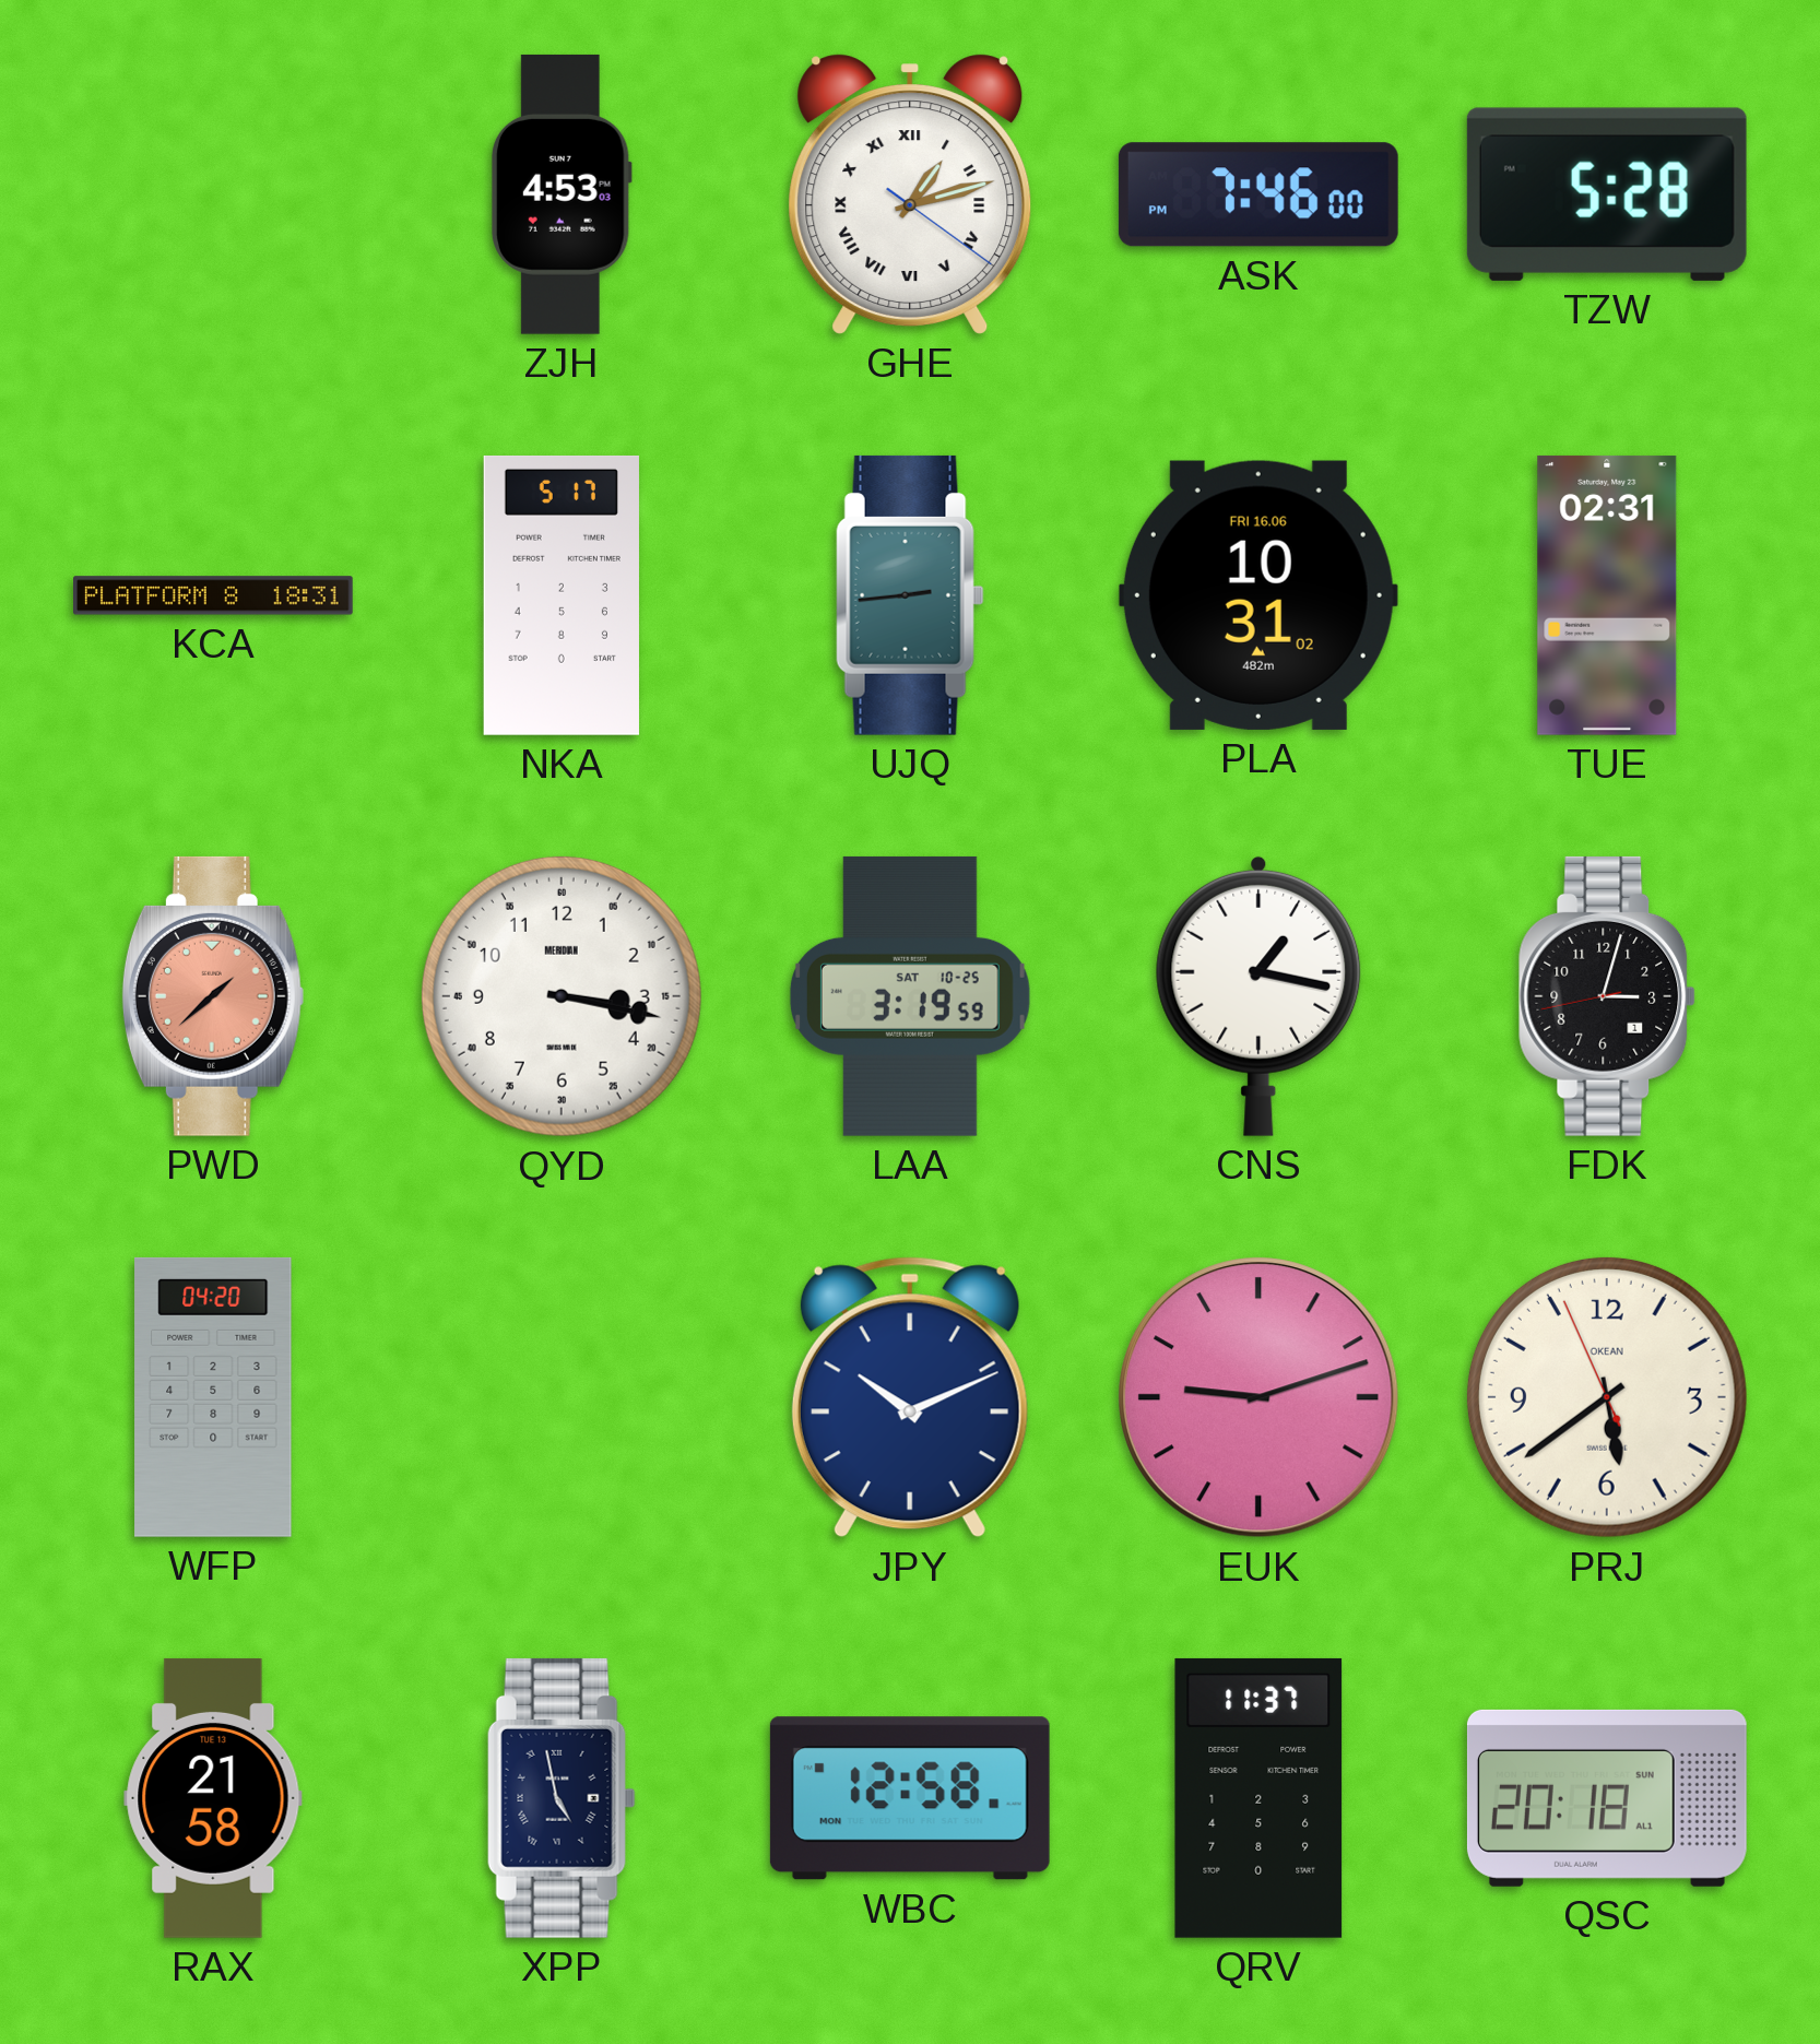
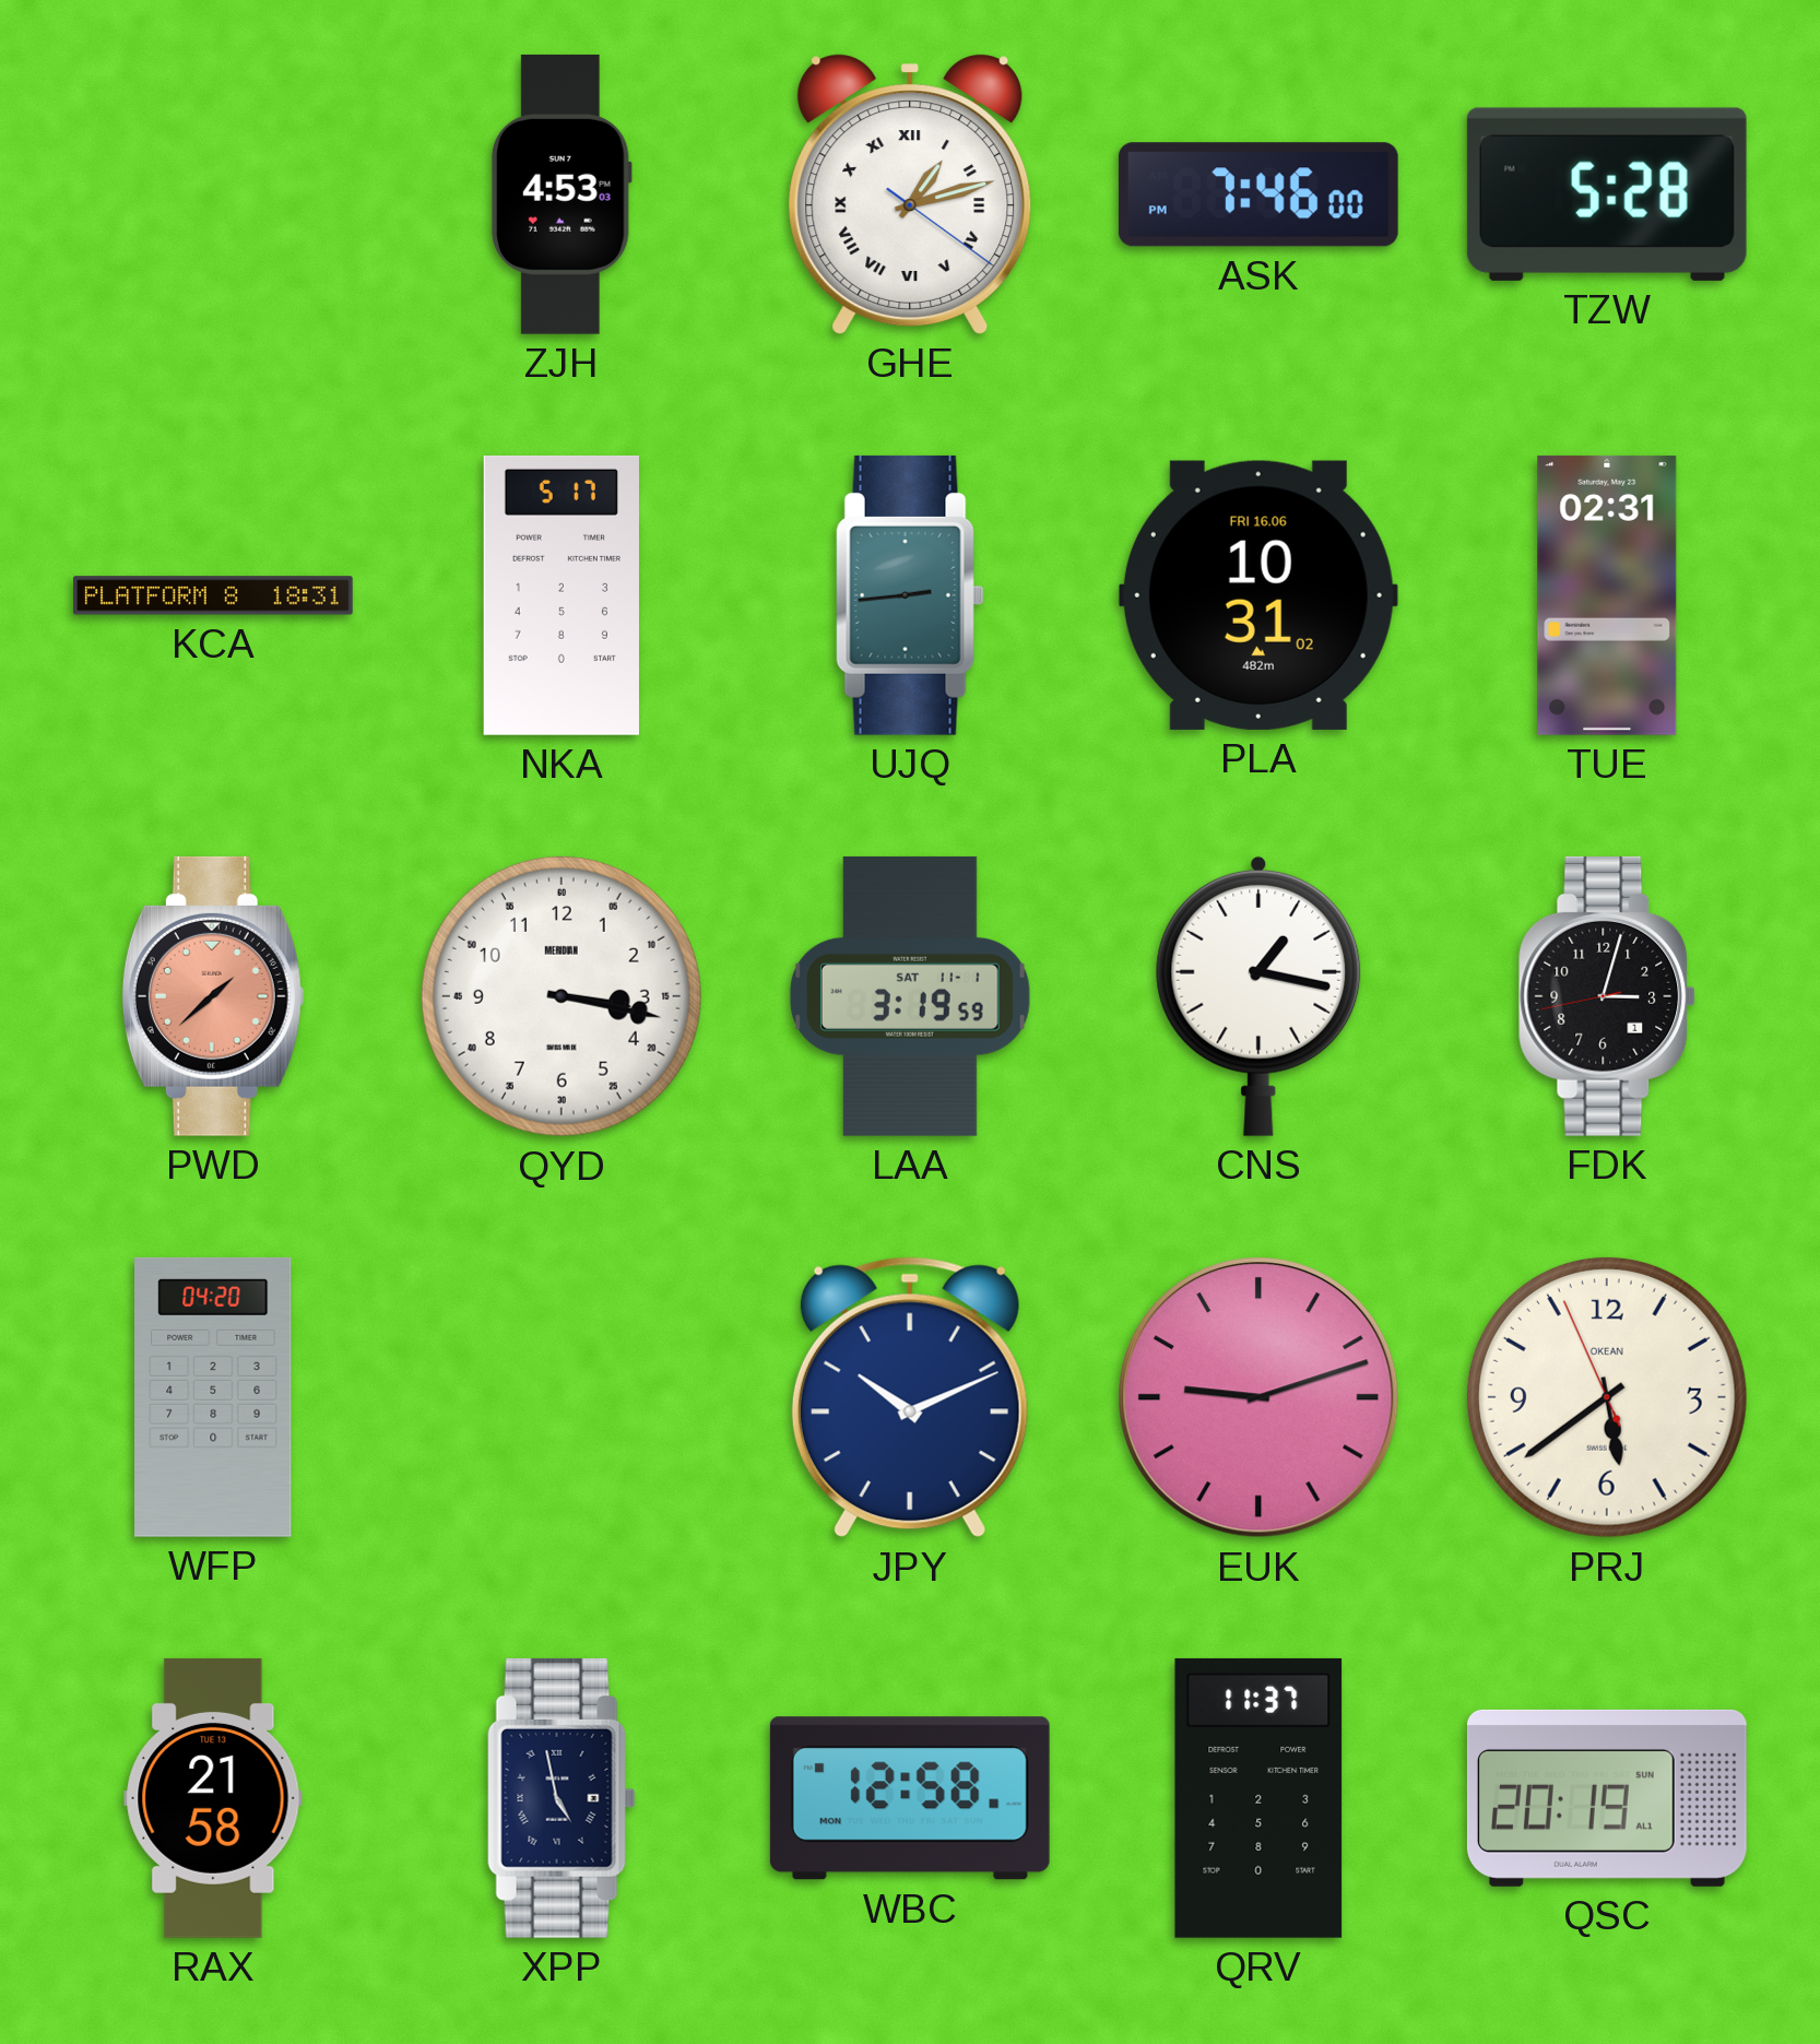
LAA date: SAT 10-25 -> SAT 11-1
QSC: 20:18 -> 20:19
